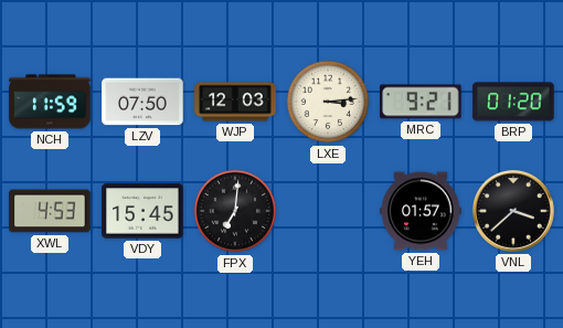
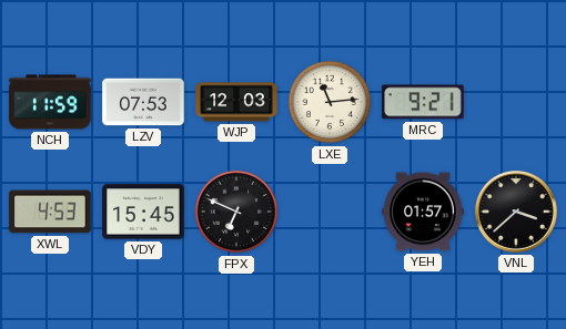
LZV: 07:50 -> 07:53
LXE: 3:14 -> 11:14
BRP: 01:20 -> none
FPX: 7:01 -> 6:49
